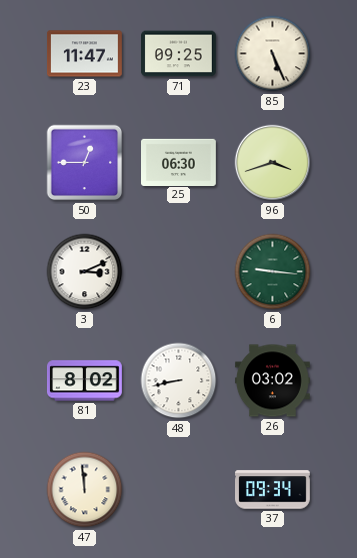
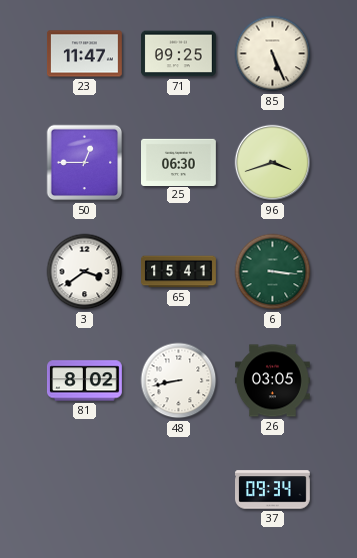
3: 3:11 -> 3:39
65: none -> 15:41
6: 9:16 -> 3:16
26: 03:02 -> 03:05
47: 11:59 -> none
